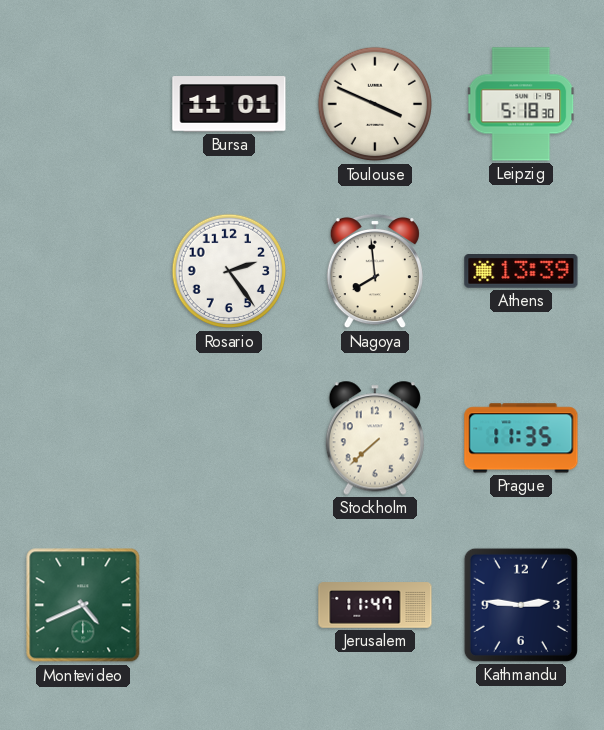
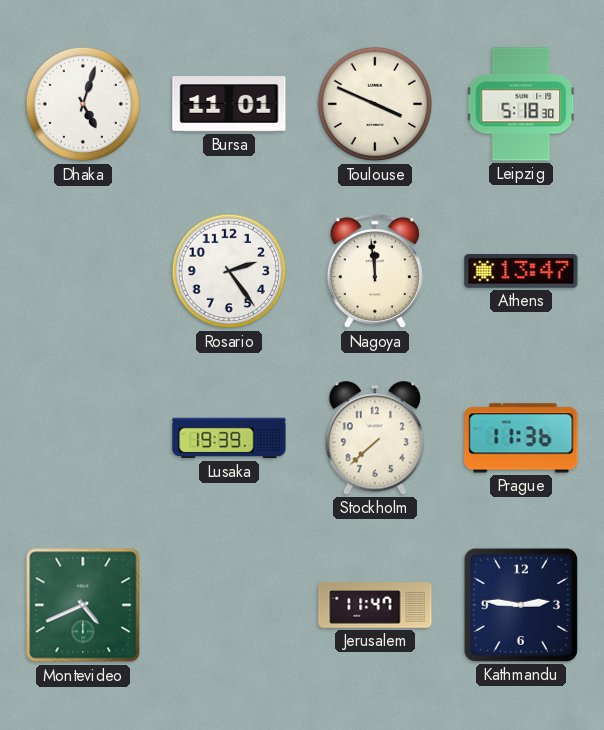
Dhaka: none -> 5:03
Nagoya: 7:59 -> 11:59
Athens: 13:39 -> 13:47
Lusaka: none -> 19:39
Prague: 11:35 -> 11:36
